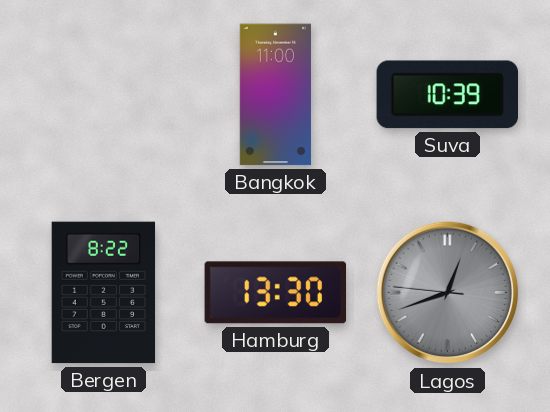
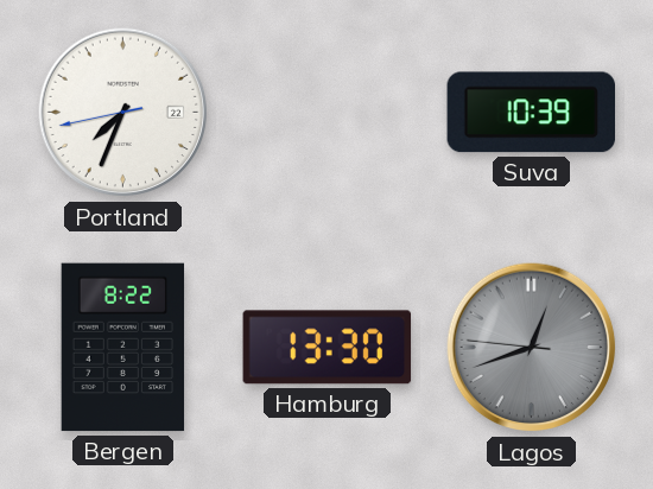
Portland: none -> 7:33
Bangkok: 11:00 -> none
